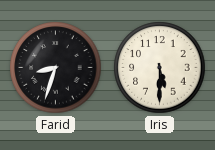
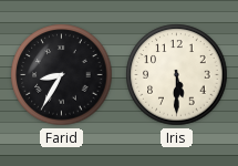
Farid: 8:33 -> 8:35
